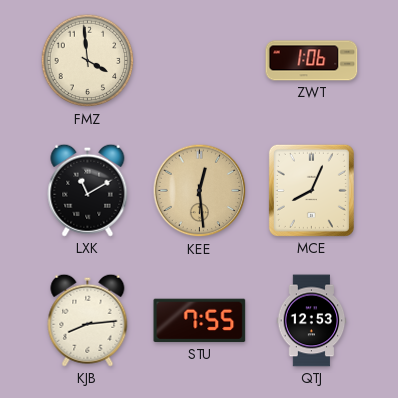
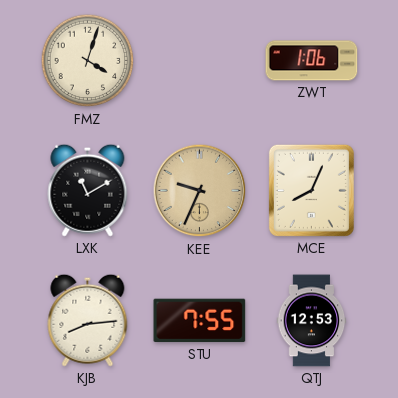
FMZ: 3:59 -> 4:03
KEE: 12:29 -> 9:34
